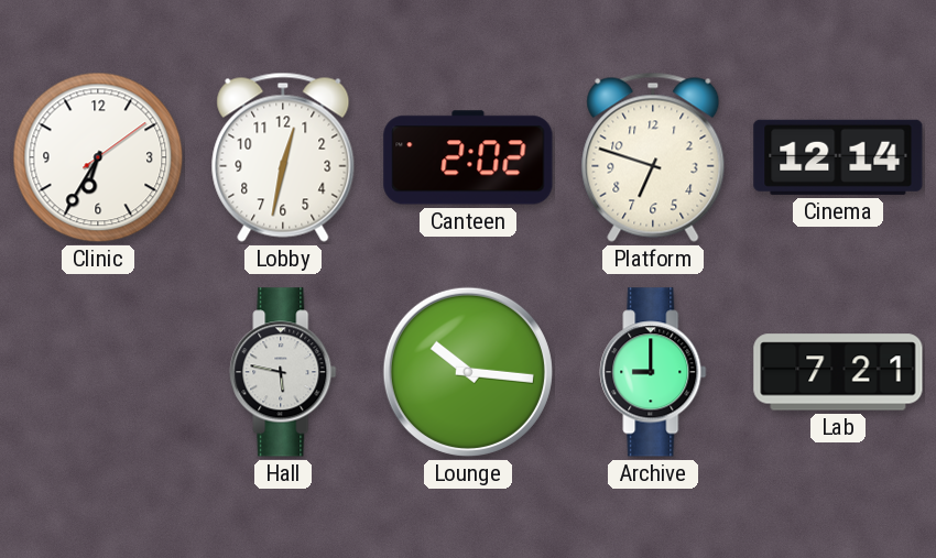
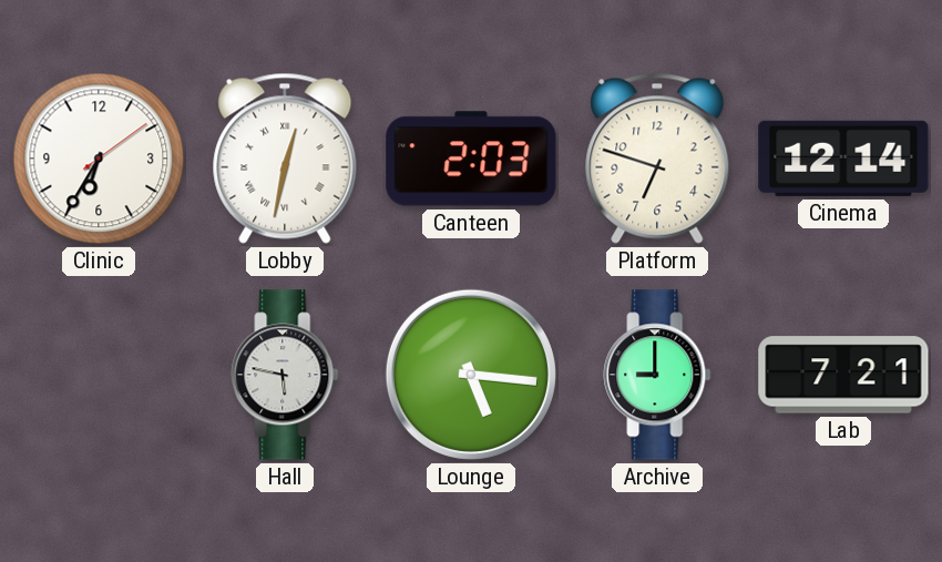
Lobby numerals: Arabic -> Roman
Canteen: 2:02 -> 2:03
Lounge: 10:16 -> 5:16
